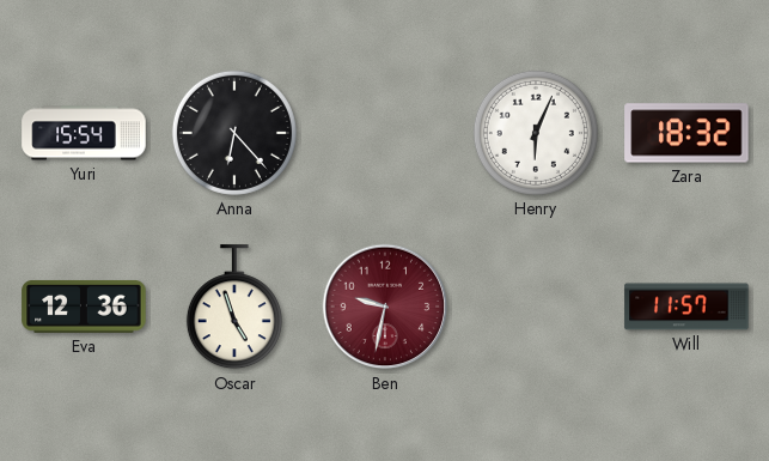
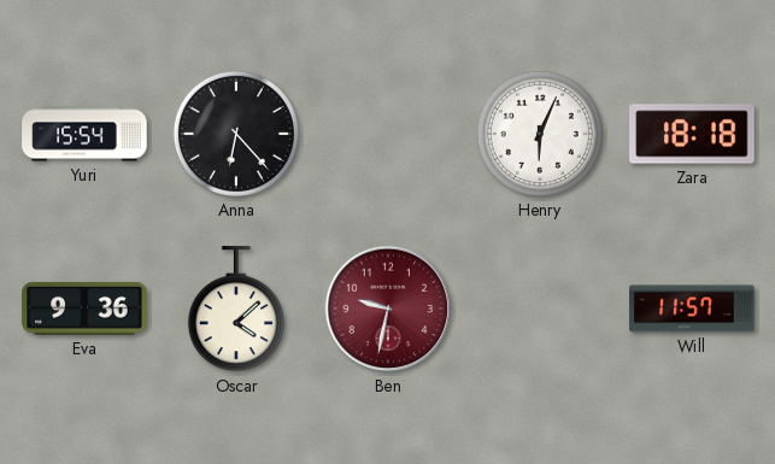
Zara: 18:32 -> 18:18
Eva: 12:36 -> 9:36
Oscar: 4:57 -> 4:08
